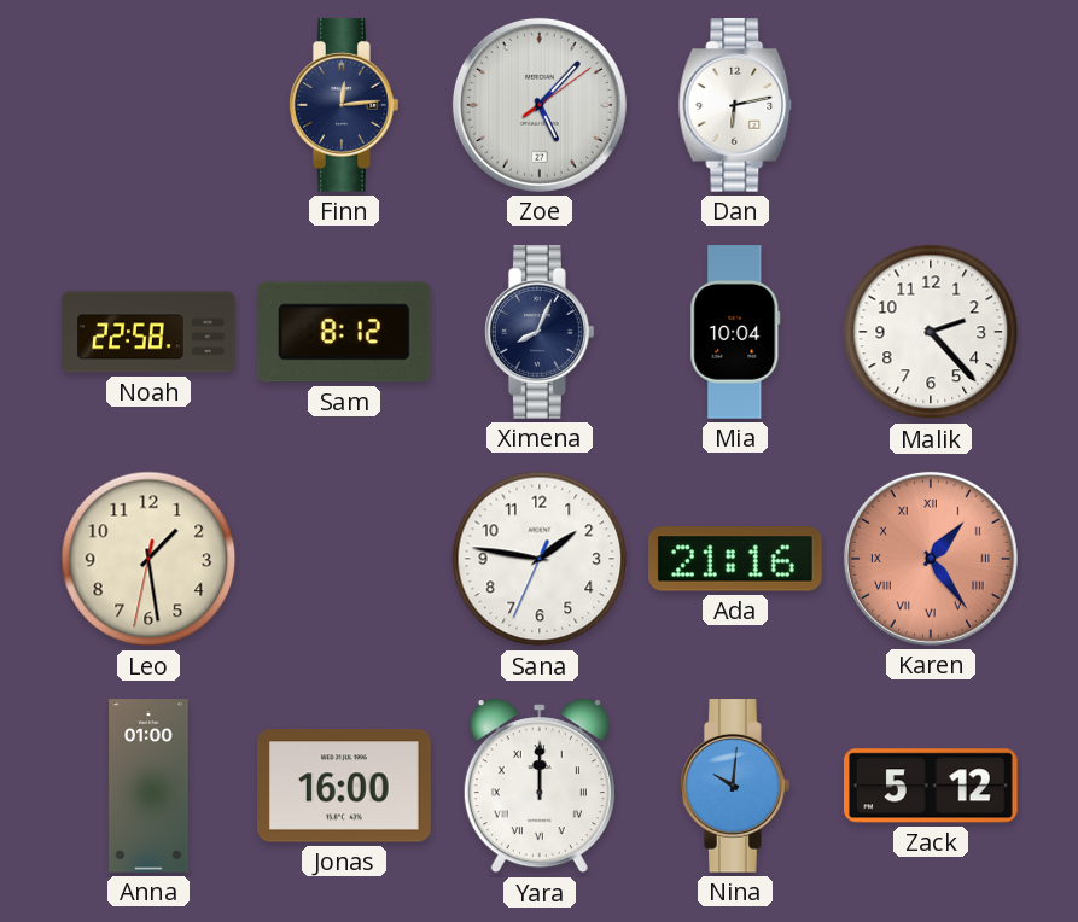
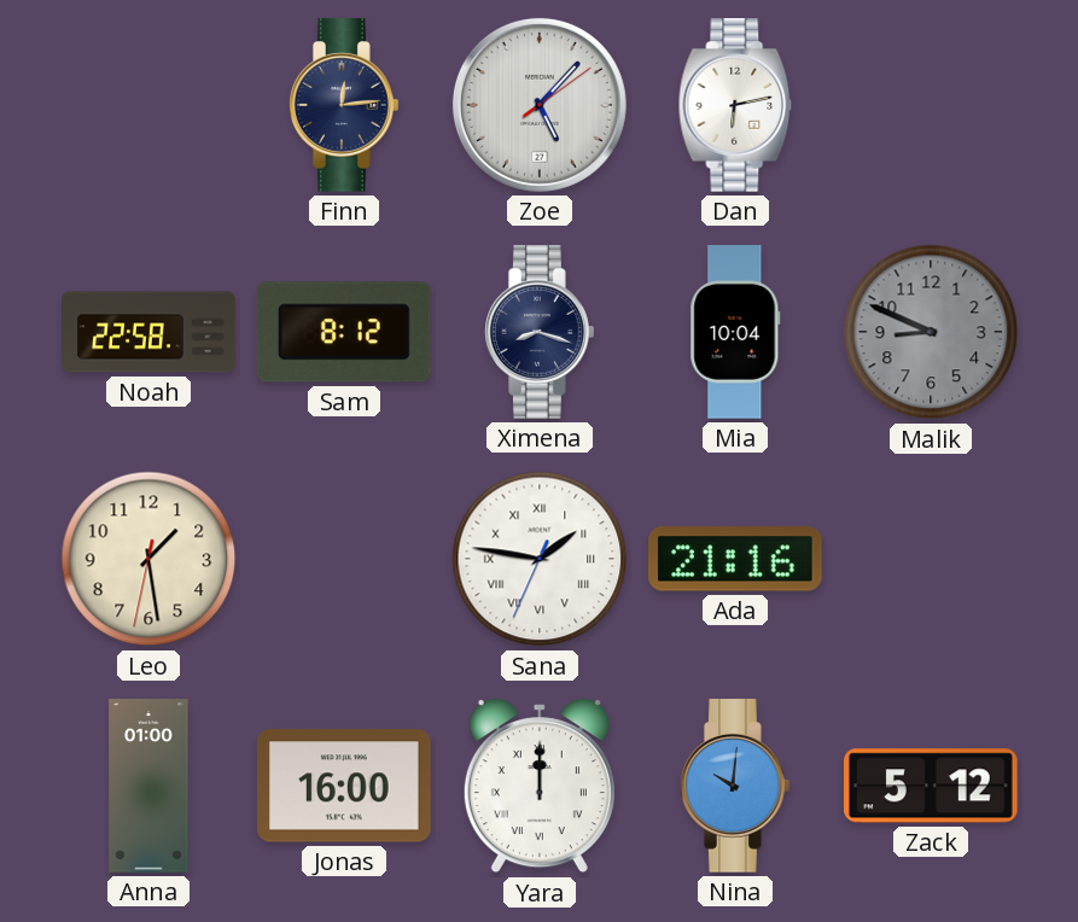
Ximena: 8:04 -> 8:18
Malik: 2:23 -> 8:49
Malik dial: white -> grey
Sana numerals: Arabic -> Roman
Karen: 1:24 -> none
